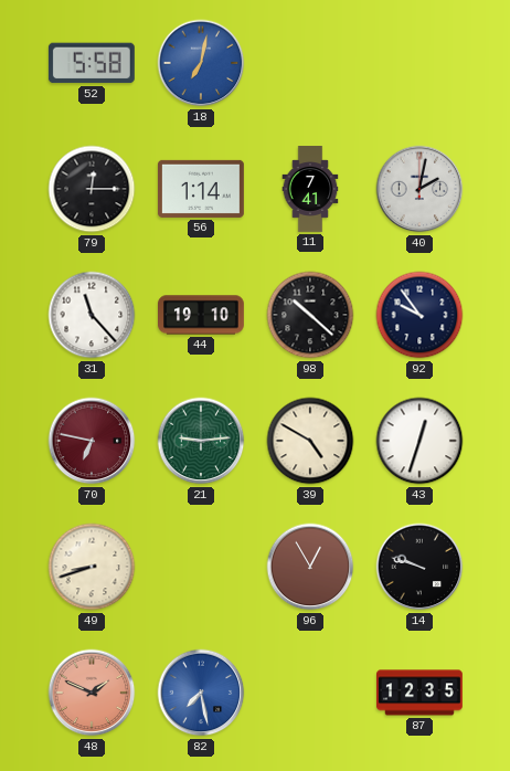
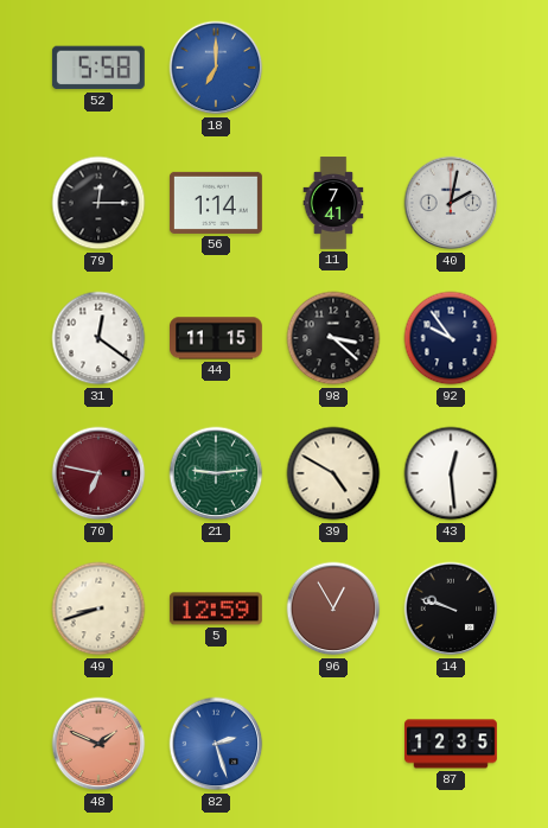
18: 7:02 -> 7:00
31: 11:23 -> 12:21
44: 19:10 -> 11:15
98: 10:22 -> 3:22
43: 12:33 -> 12:29
5: none -> 12:59
82: 7:28 -> 2:27
